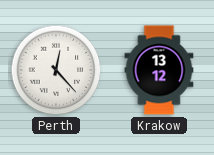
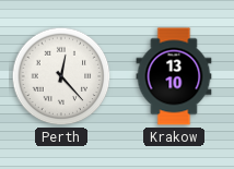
Krakow: 13:12 -> 13:10
